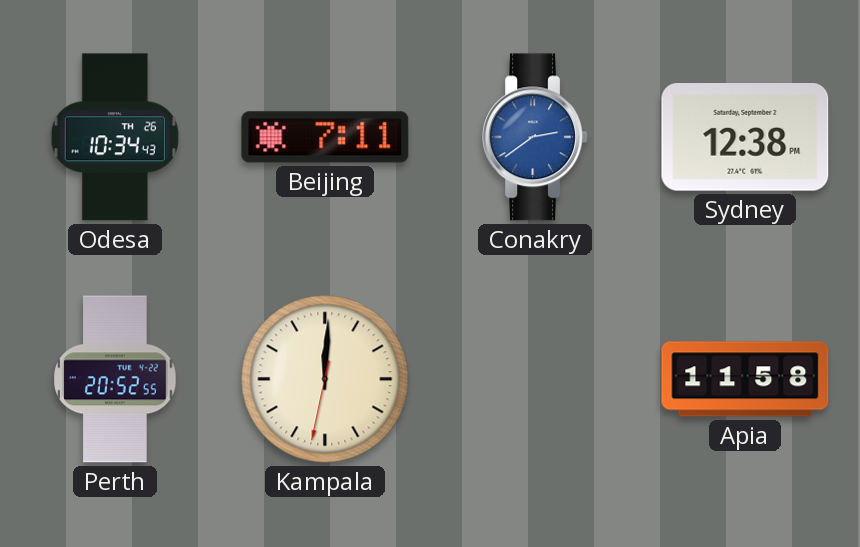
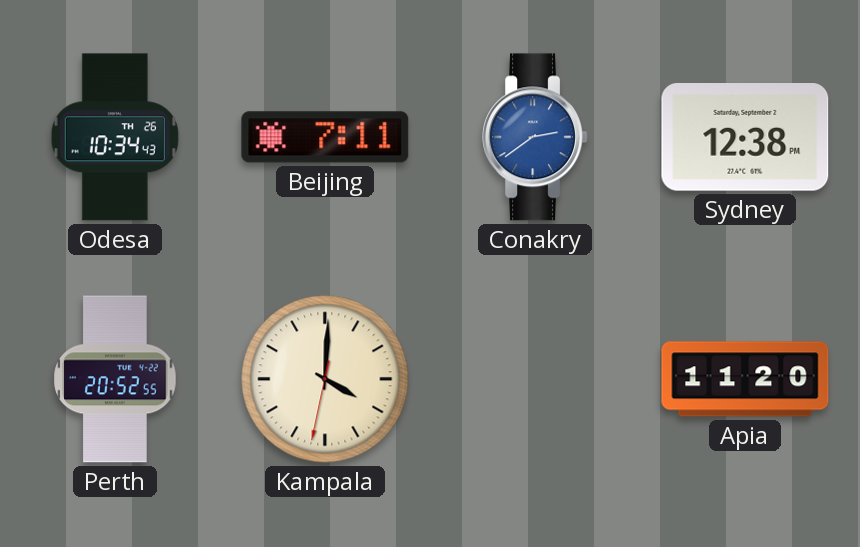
Kampala: 12:00 -> 4:00
Apia: 11:58 -> 11:20
